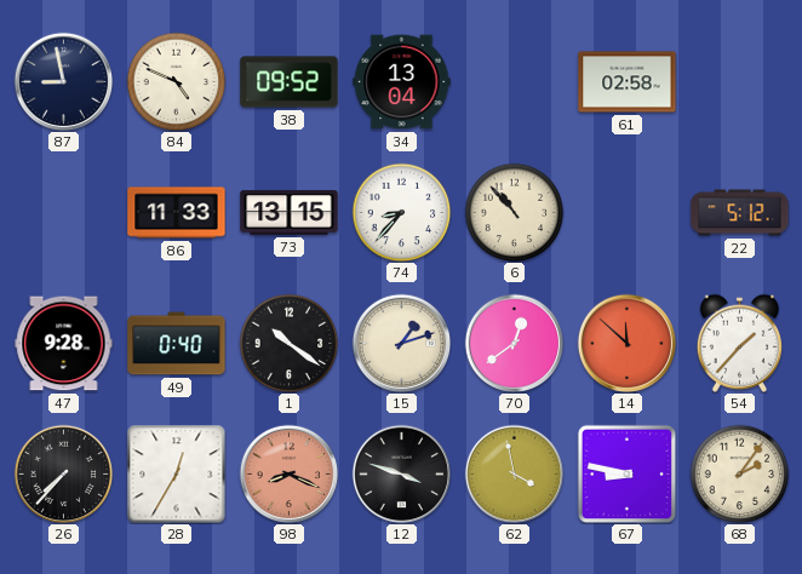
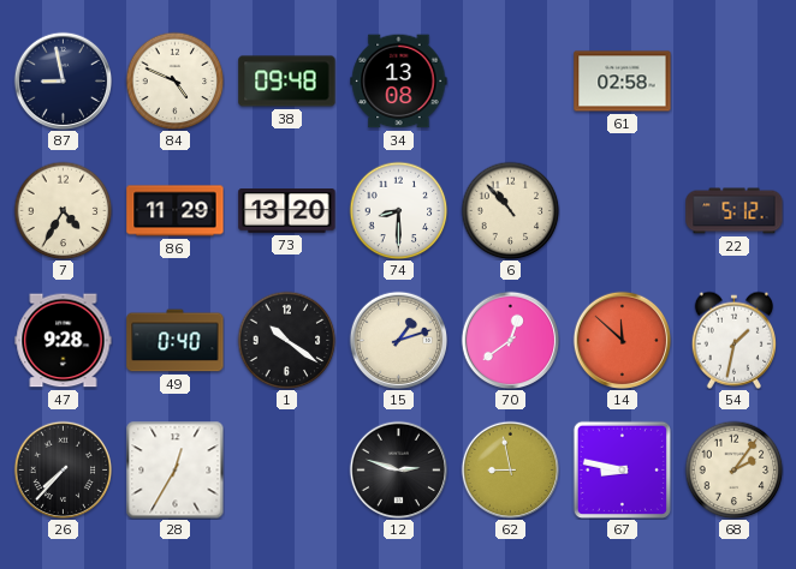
38: 09:52 -> 09:48
34: 13:04 -> 13:08
7: none -> 4:35
86: 11:33 -> 11:29
73: 13:15 -> 13:20
74: 8:37 -> 8:30
54: 1:37 -> 1:32
98: 8:19 -> none
12: 3:48 -> 2:48
62: 3:58 -> 8:58
